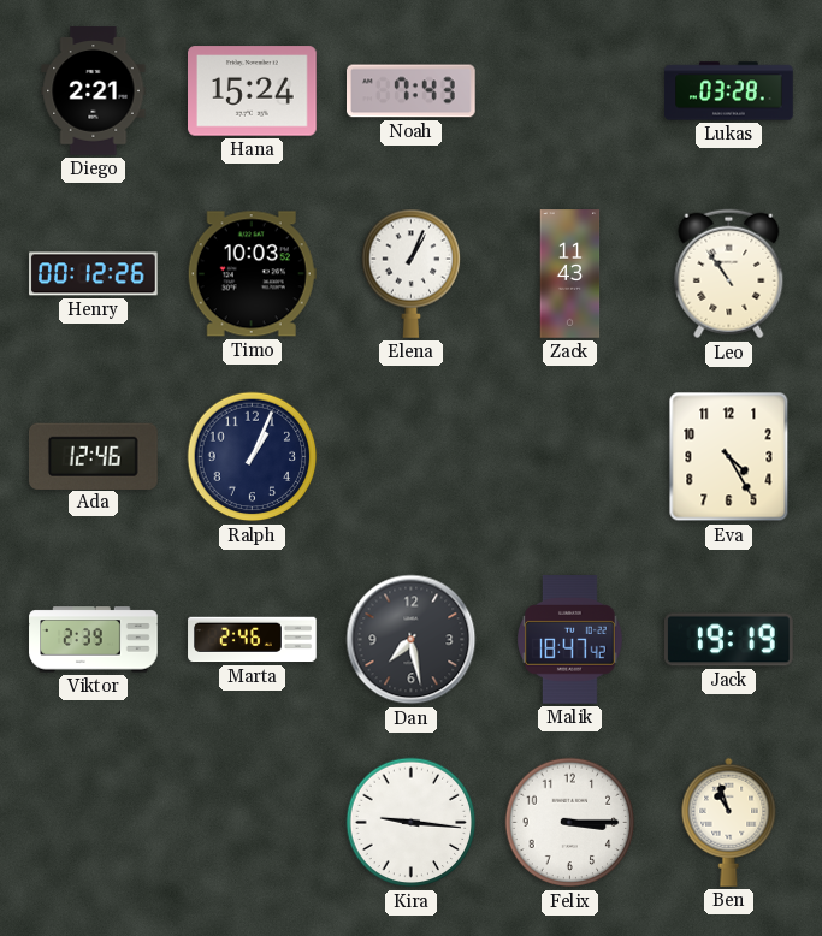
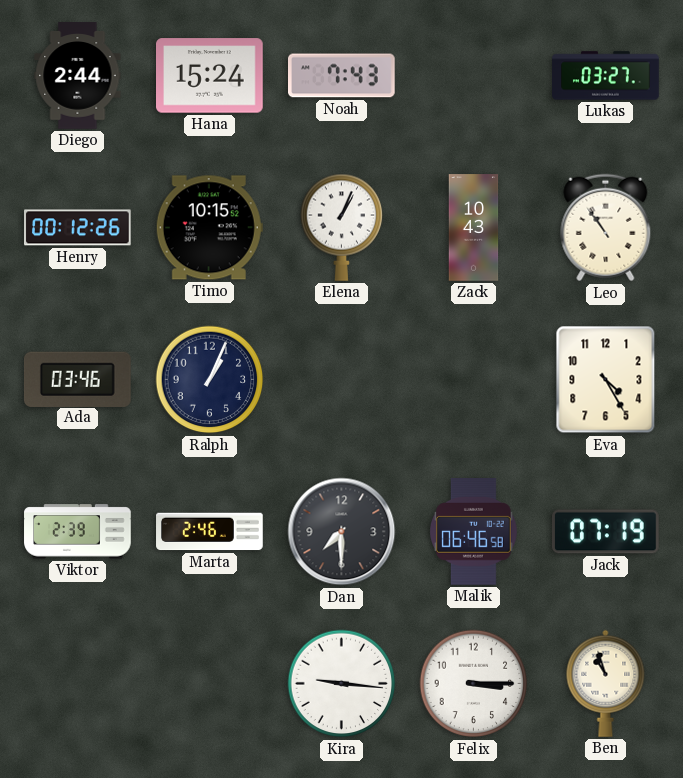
Diego: 2:21 -> 2:44
Lukas: 03:28 -> 03:27
Timo: 10:03 -> 10:15
Zack: 11:43 -> 10:43
Ada: 12:46 -> 03:46
Dan: 7:28 -> 7:30
Malik: 18:47 -> 06:46
Jack: 19:19 -> 07:19
